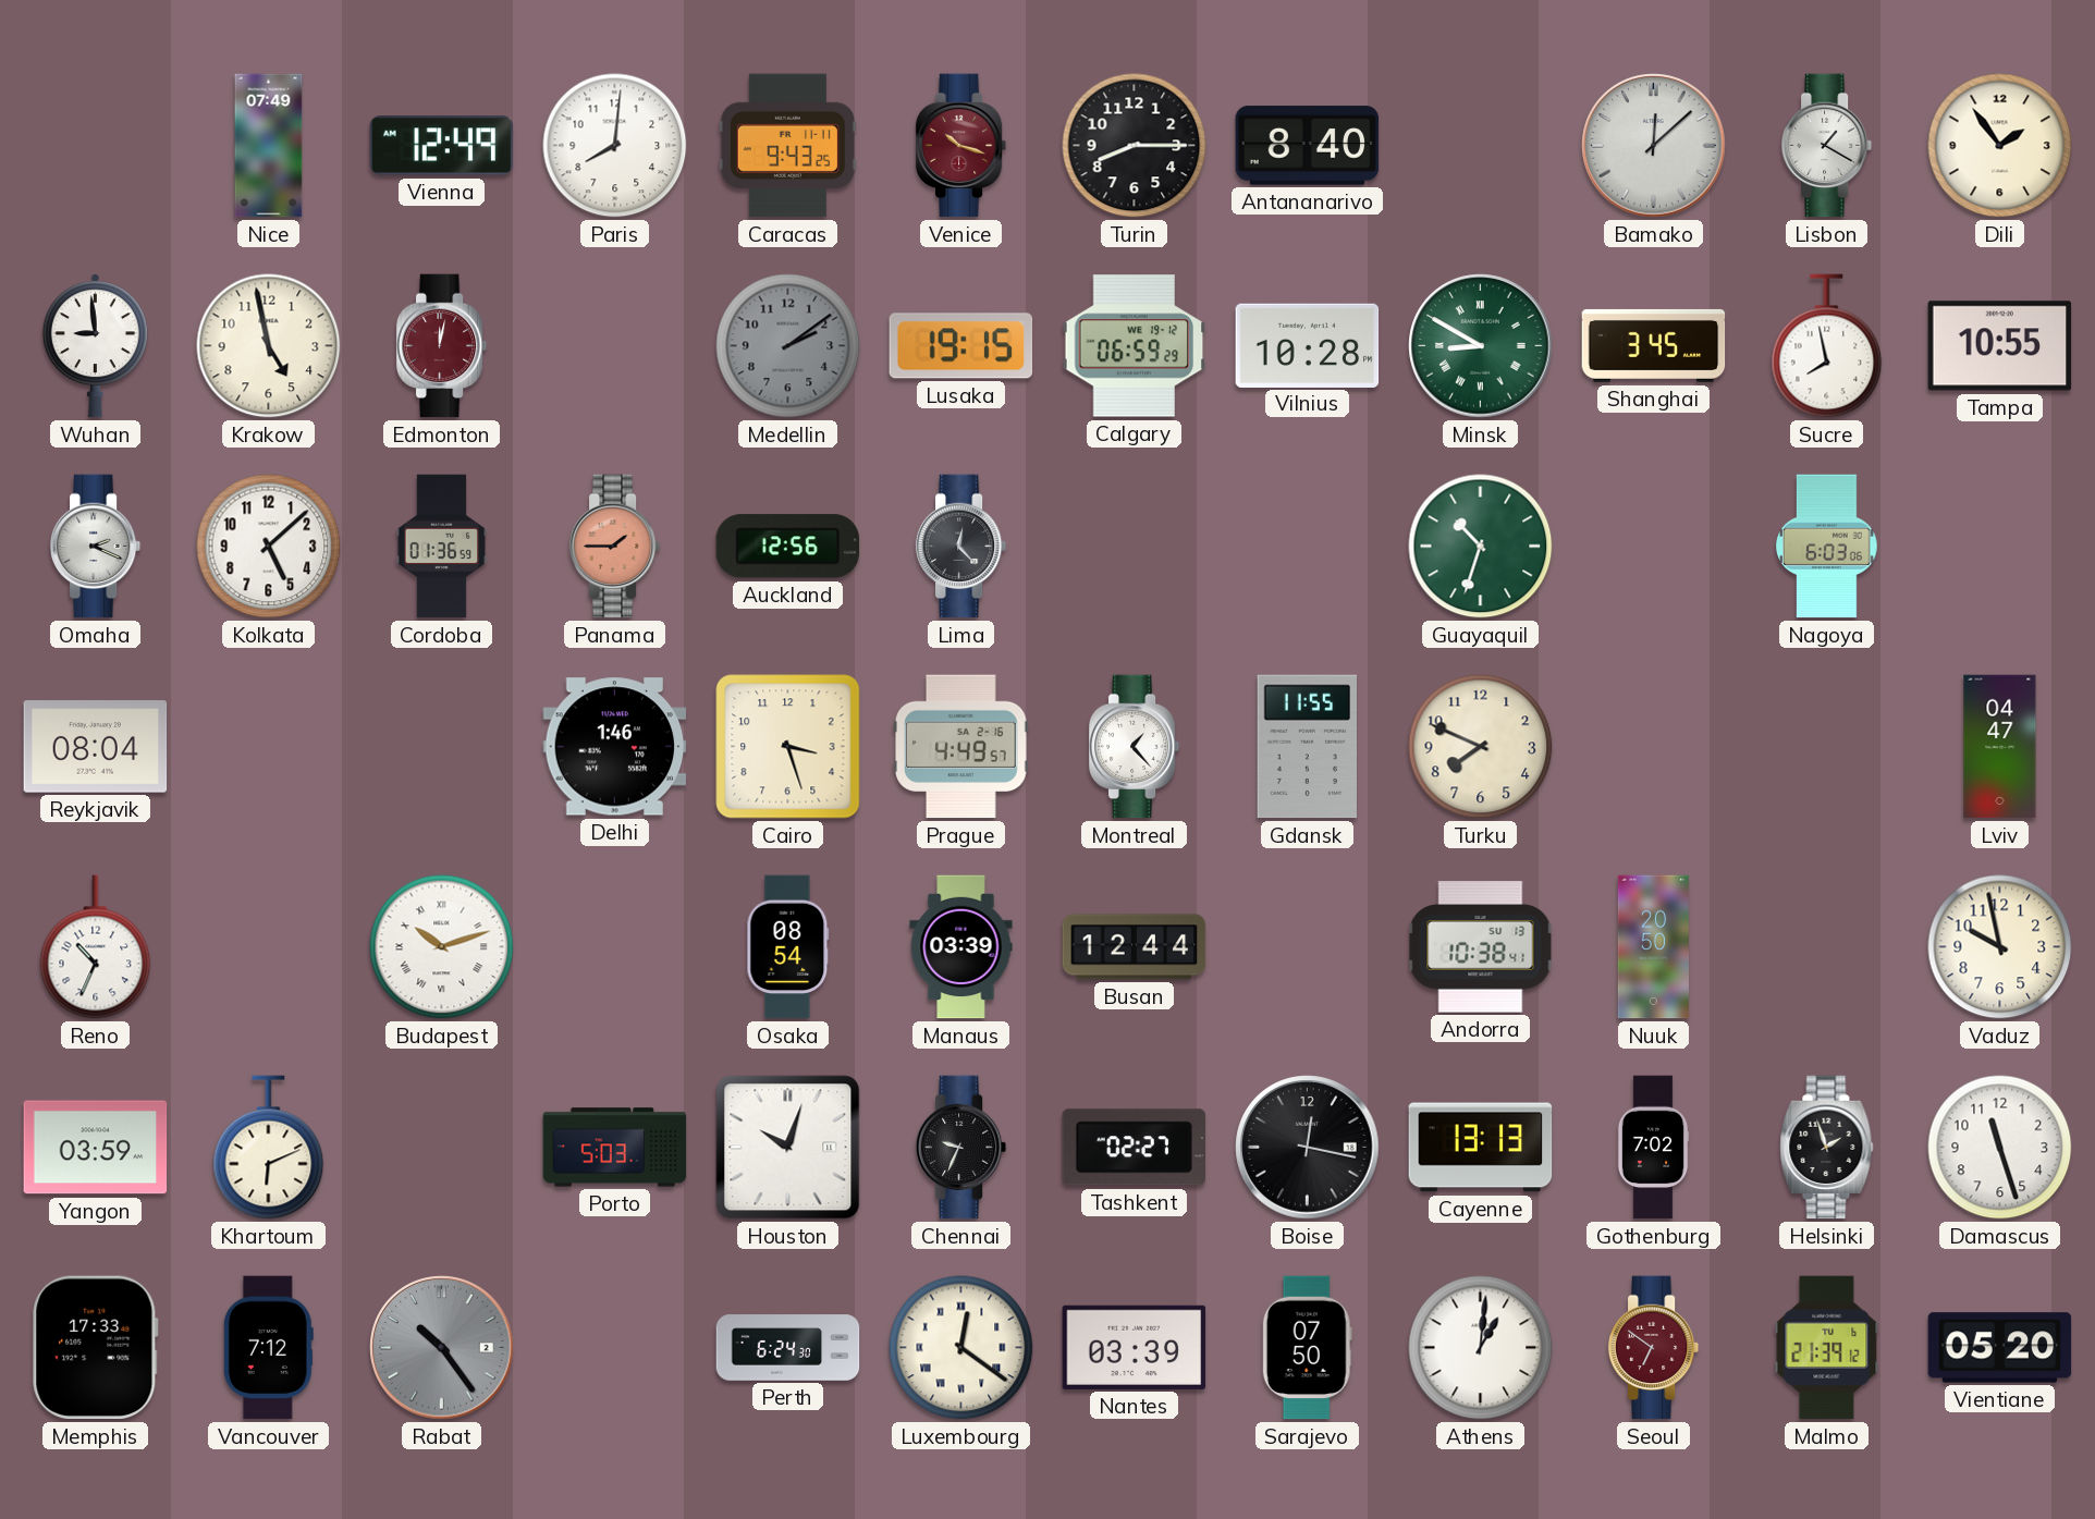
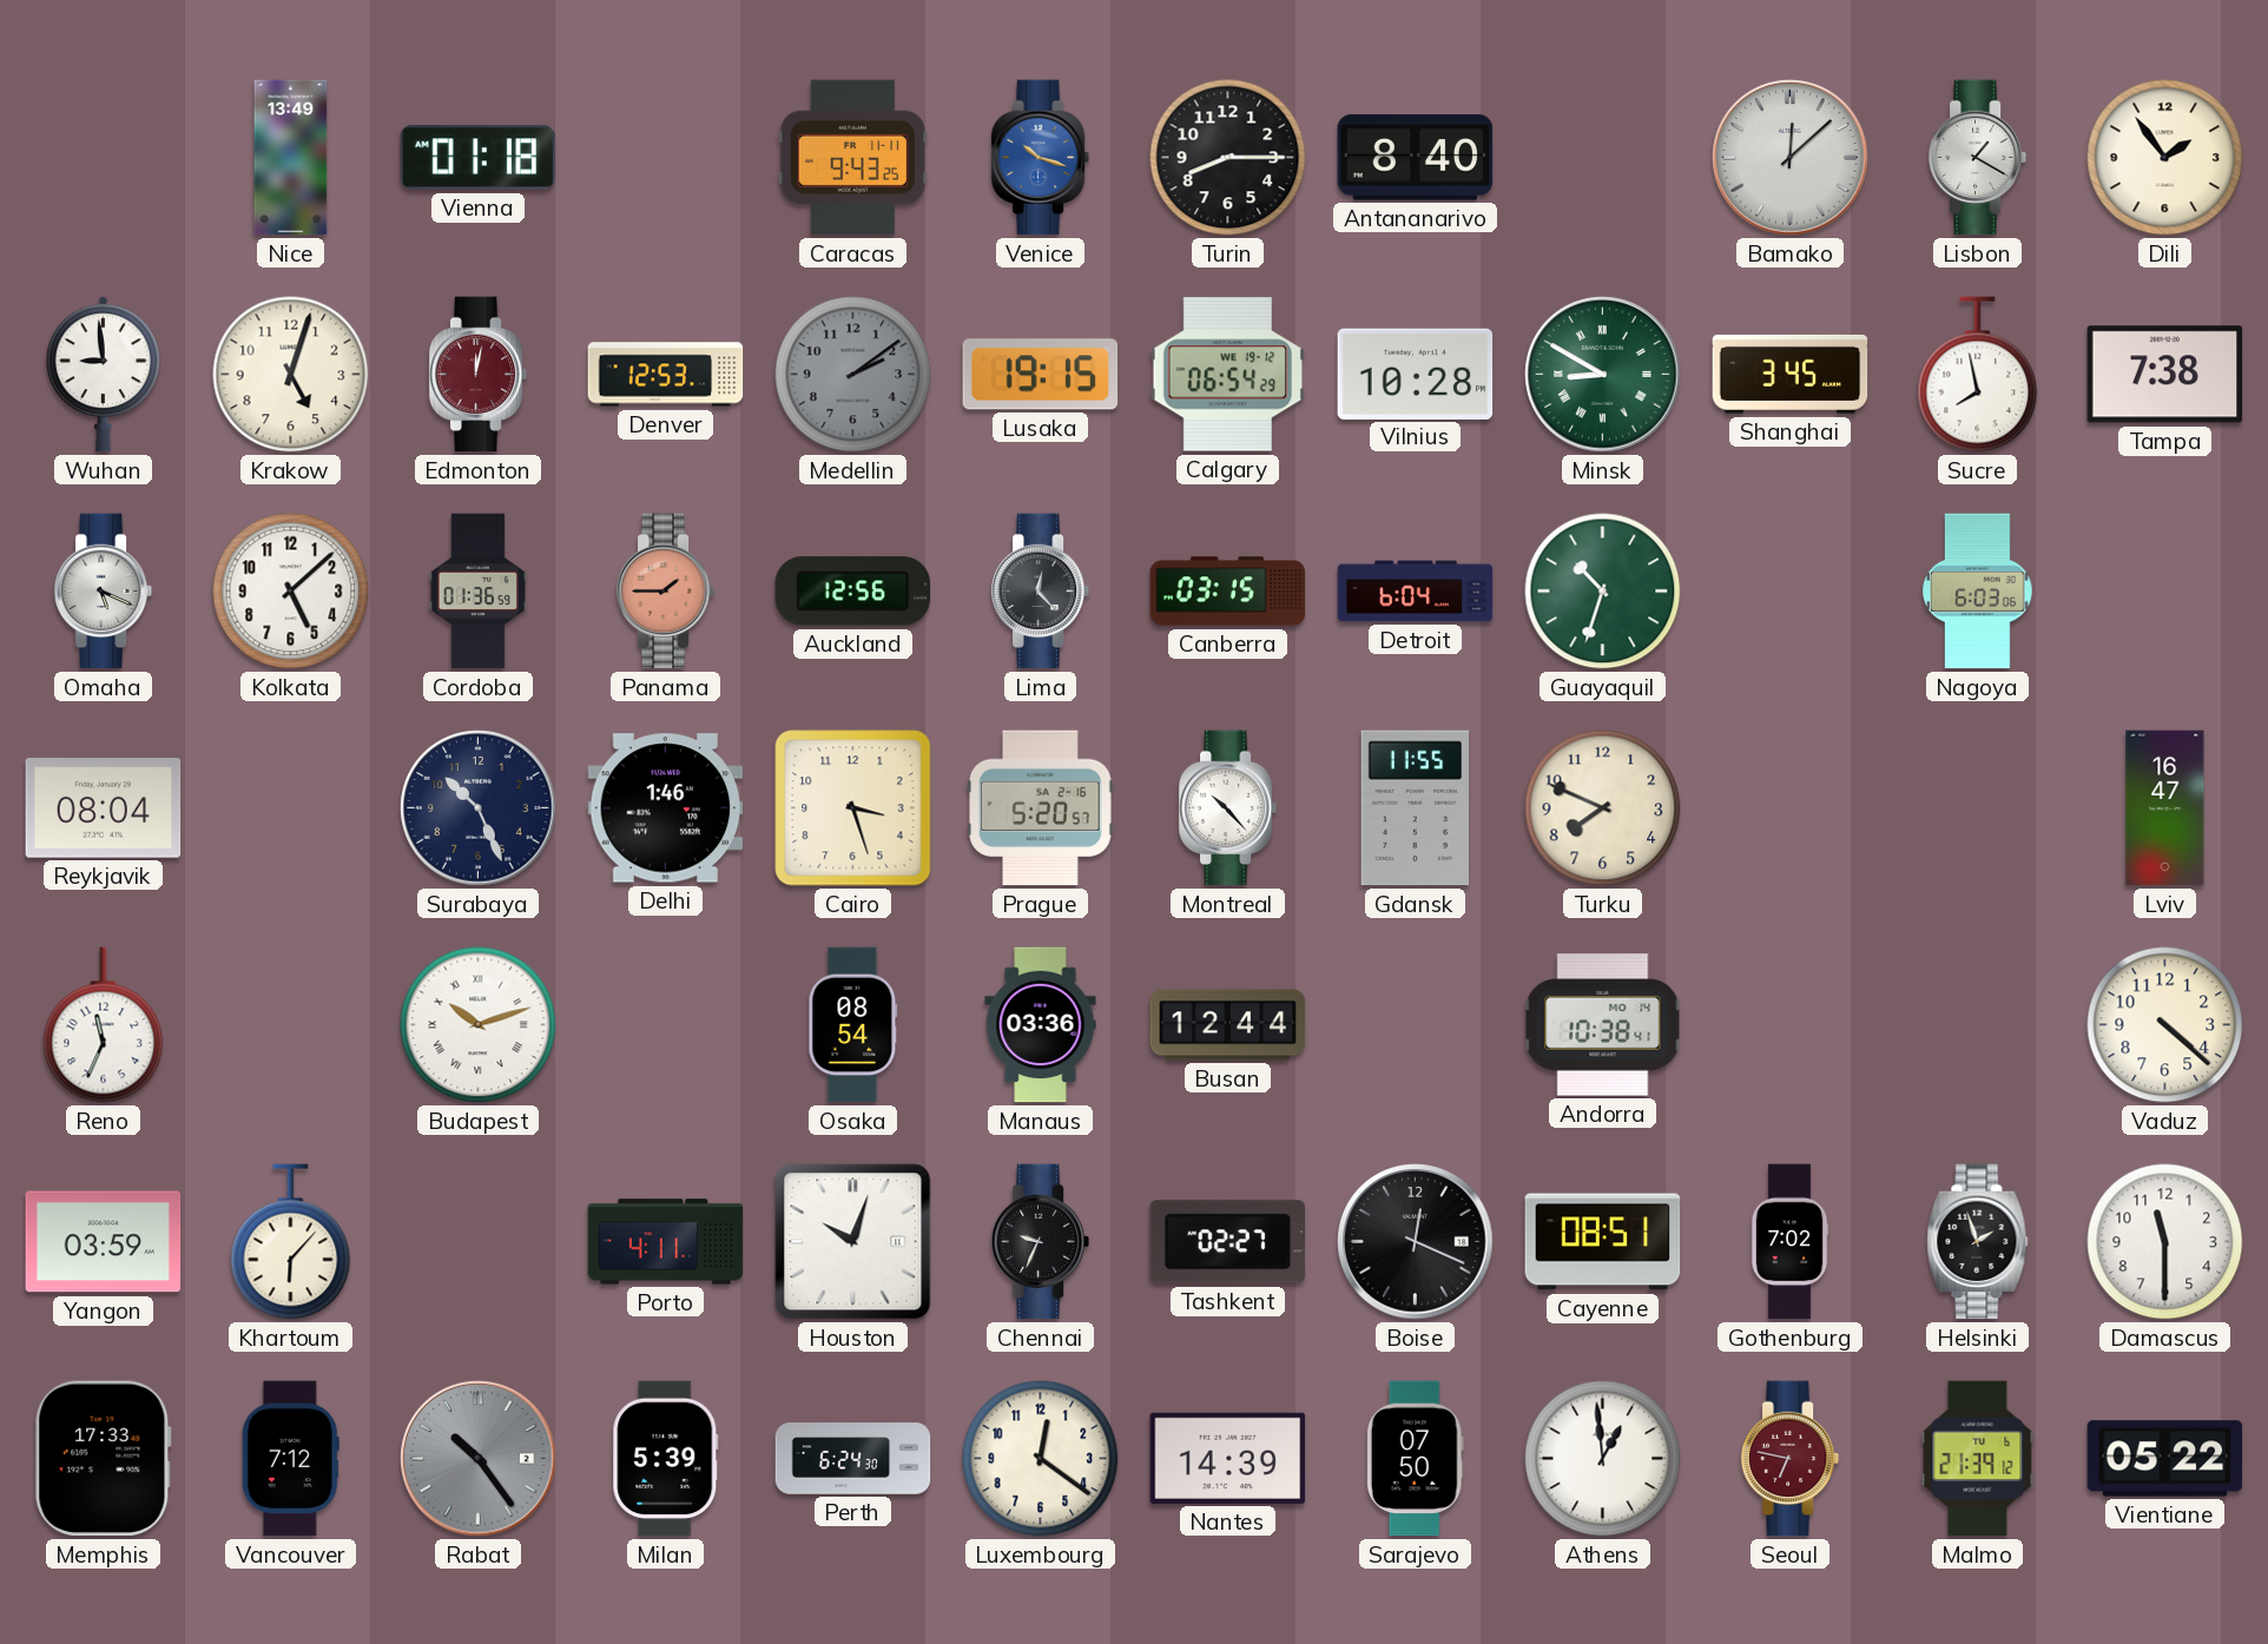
Nice: 07:49 -> 13:49
Vienna: 12:49 -> 01:18
Paris: 8:01 -> none
Venice dial: burgundy -> blue
Krakow: 4:58 -> 5:03
Denver: none -> 12:53
Calgary: 06:59 -> 06:54
Tampa: 10:55 -> 7:38
Omaha: 2:19 -> 5:19
Canberra: none -> 03:15
Detroit: none -> 6:04
Surabaya: none -> 10:26
Prague: 4:49 -> 5:20
Montreal: 1:23 -> 10:23
Lviv: 04:47 -> 16:47
Reno: 10:34 -> 11:34
Manaus: 03:39 -> 03:36
Andorra date: SU 13 -> MO 14
Nuuk: 20:50 -> none
Vaduz: 9:58 -> 4:22
Khartoum: 6:11 -> 6:07
Porto: 5:03 -> 4:11
Boise: 12:17 -> 12:19
Cayenne: 13:13 -> 08:51
Damascus: 11:27 -> 11:30
Milan: none -> 5:39
Luxembourg numerals: Roman -> Arabic
Nantes: 03:39 -> 14:39
Athens: 1:01 -> 12:59
Seoul: 6:51 -> 6:47
Vientiane: 05:20 -> 05:22
